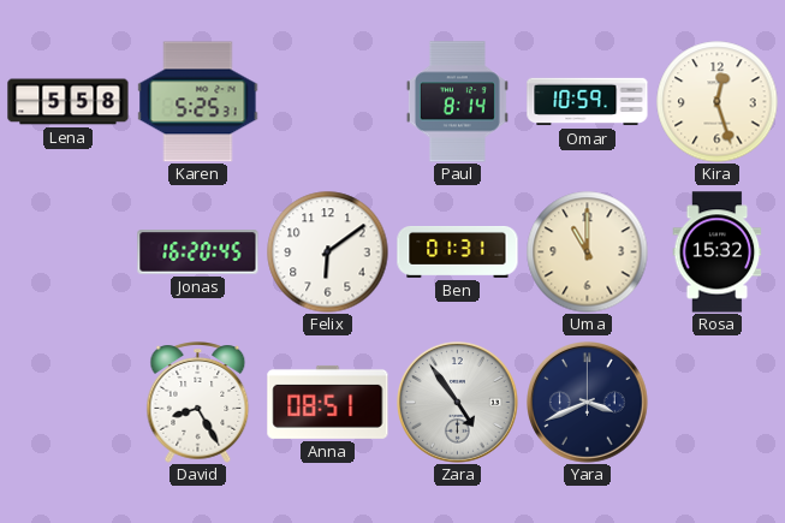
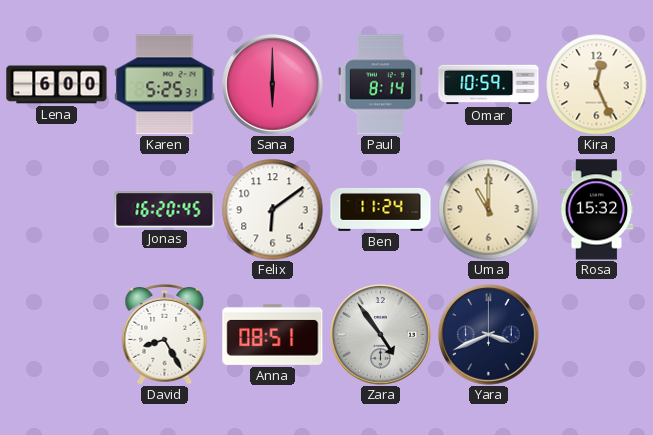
Lena: 5:58 -> 6:00
Sana: none -> 6:00
Kira: 12:27 -> 12:26
Ben: 01:31 -> 11:24
